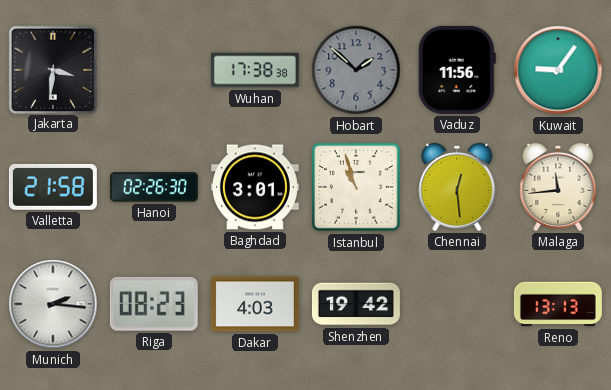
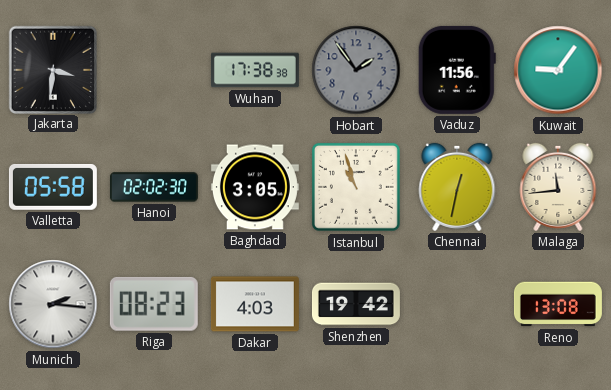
Hobart: 1:52 -> 1:54
Valletta: 21:58 -> 05:58
Hanoi: 02:26 -> 02:02
Baghdad: 3:01 -> 3:05
Chennai: 12:29 -> 12:32
Reno: 13:13 -> 13:08
